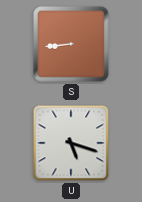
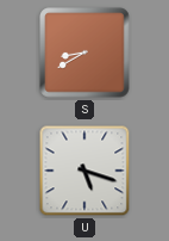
S: 8:44 -> 8:40
